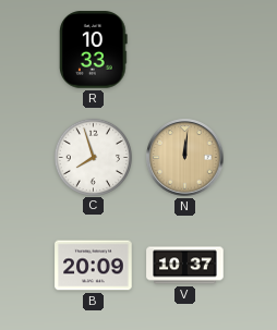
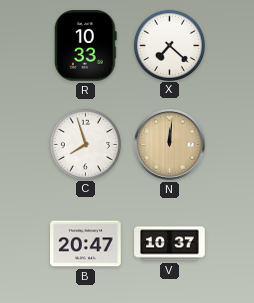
X: none -> 7:22
B: 20:09 -> 20:47
